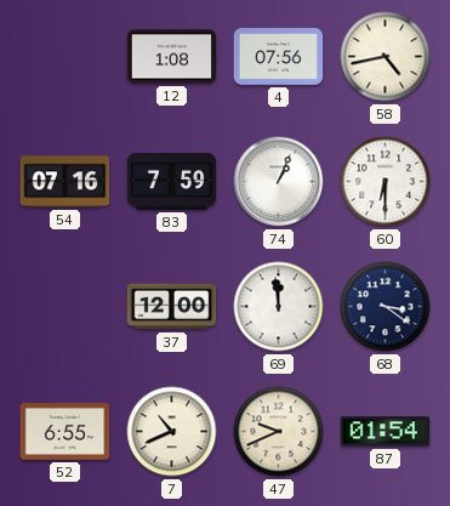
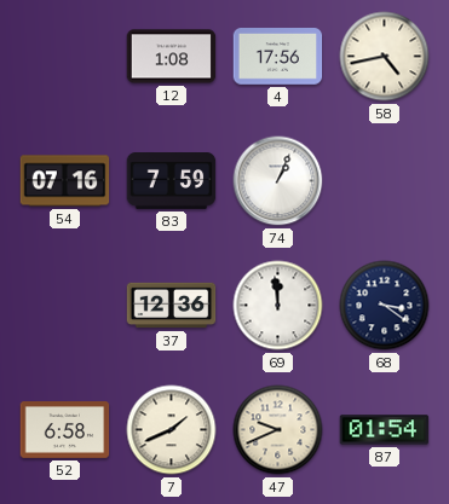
4: 07:56 -> 17:56
60: 6:30 -> none
37: 12:00 -> 12:36
52: 6:55 -> 6:58
7: 10:41 -> 1:41
